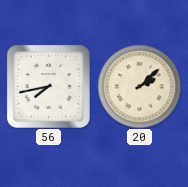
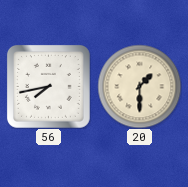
20: 2:08 -> 1:30
